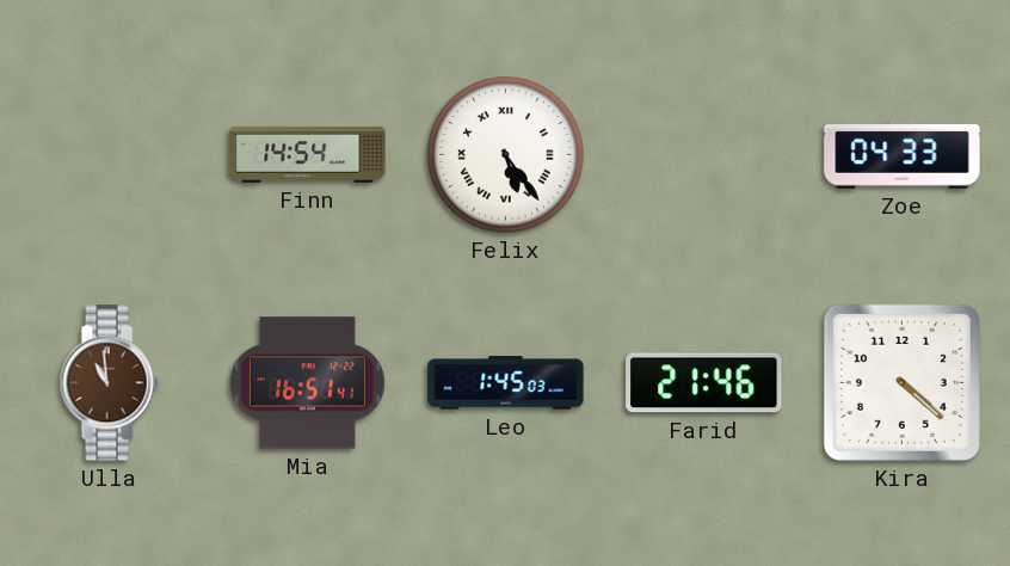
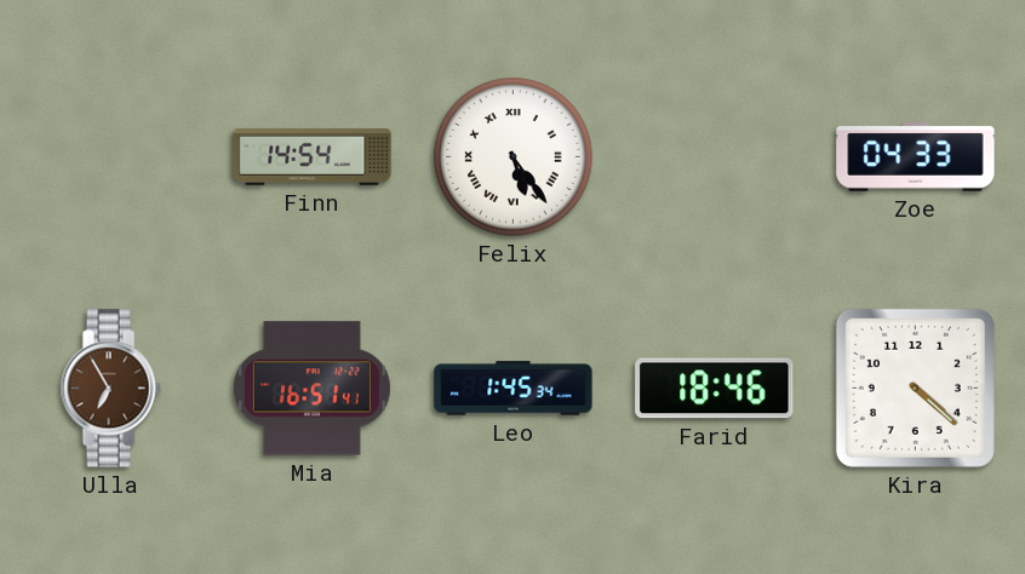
Ulla: 10:59 -> 6:55
Leo: 1:45:03 -> 1:45:34
Farid: 21:46 -> 18:46
